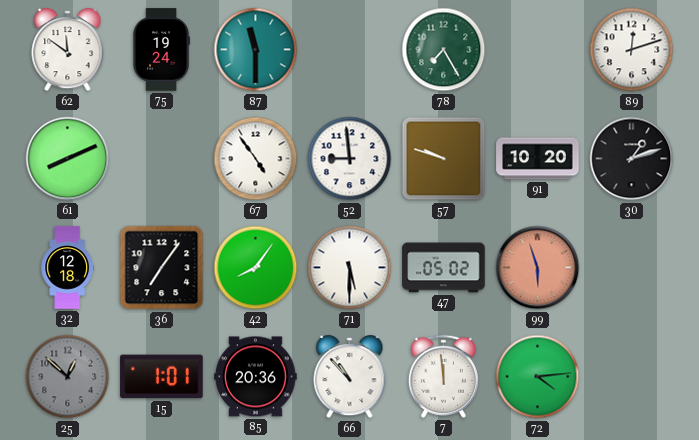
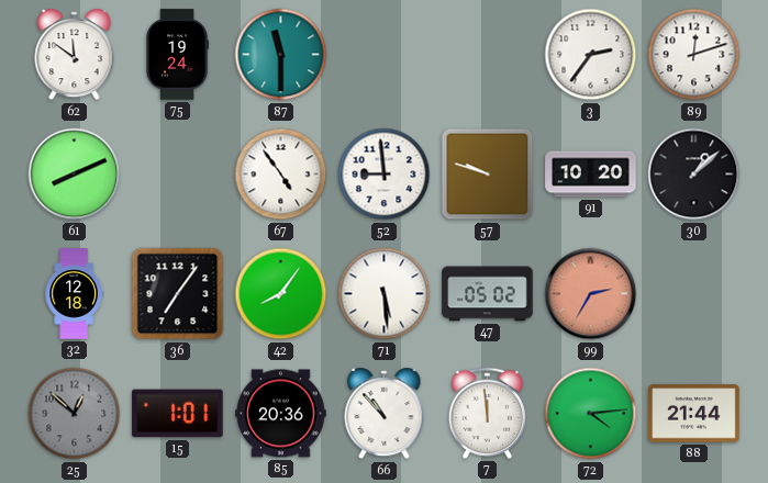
78: 7:25 -> none
3: none -> 2:36
30: 1:12 -> 1:08
71: 5:30 -> 5:29
99: 5:57 -> 2:35
88: none -> 21:44
